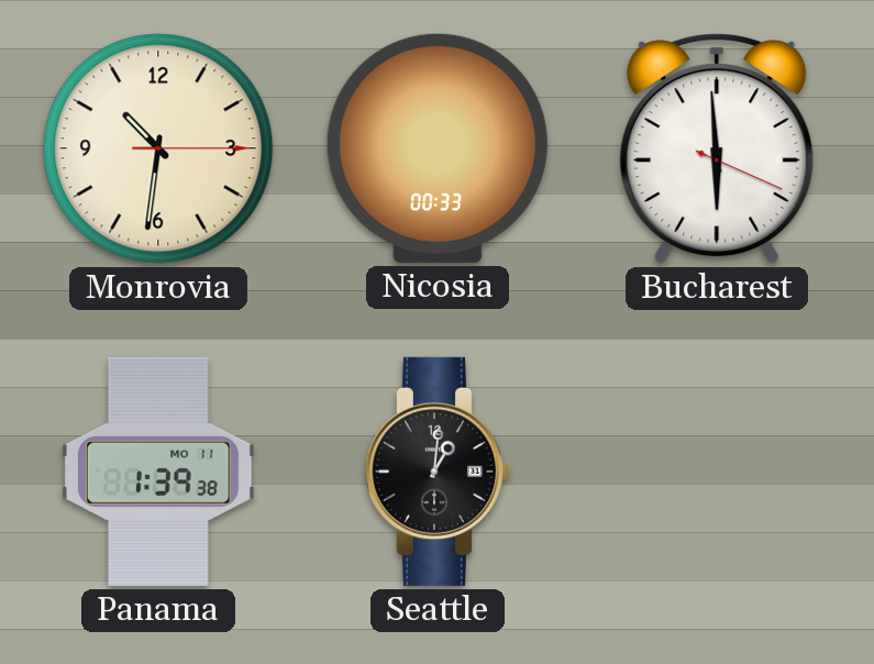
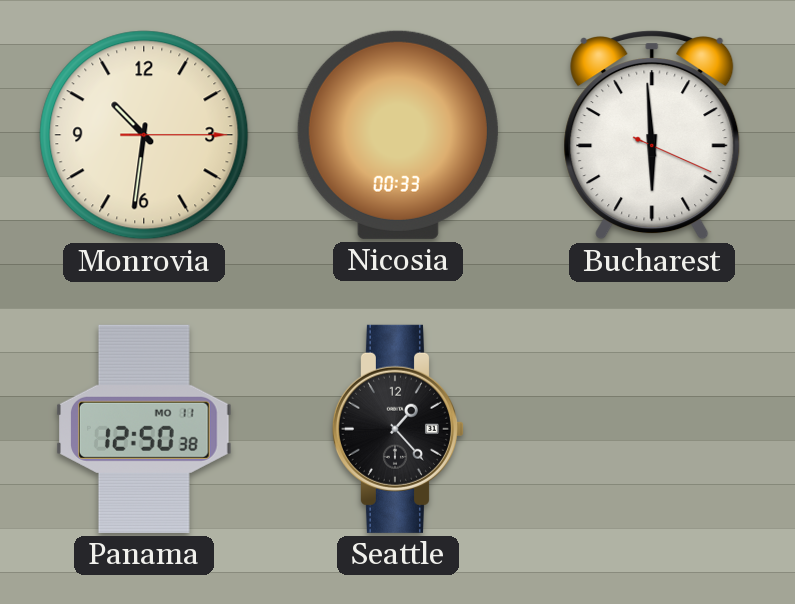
Panama: 1:39 -> 12:50
Seattle: 1:01 -> 1:23
